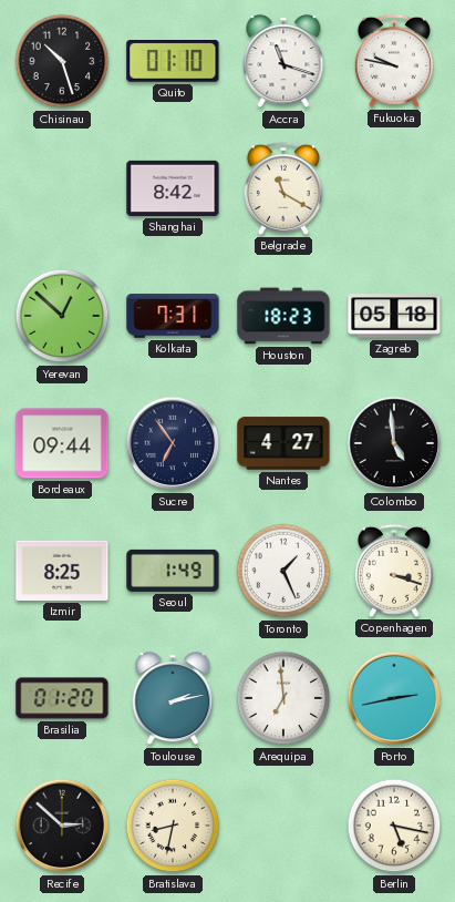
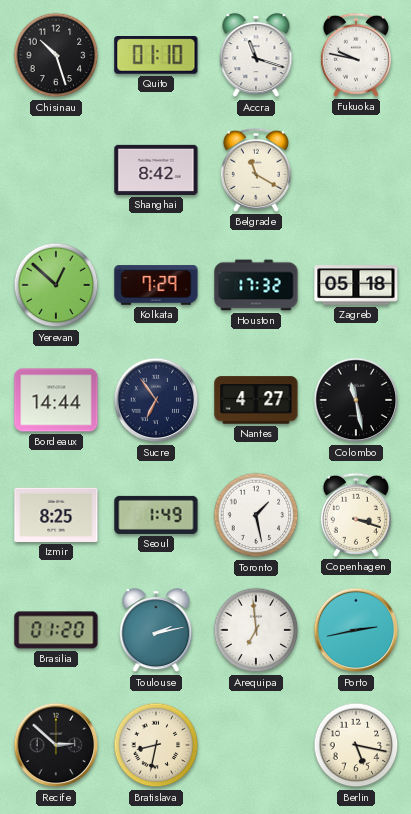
Kolkata: 7:31 -> 7:29
Houston: 18:23 -> 17:32
Bordeaux: 09:44 -> 14:44
Colombo: 4:59 -> 11:28
Toronto: 1:26 -> 1:28
